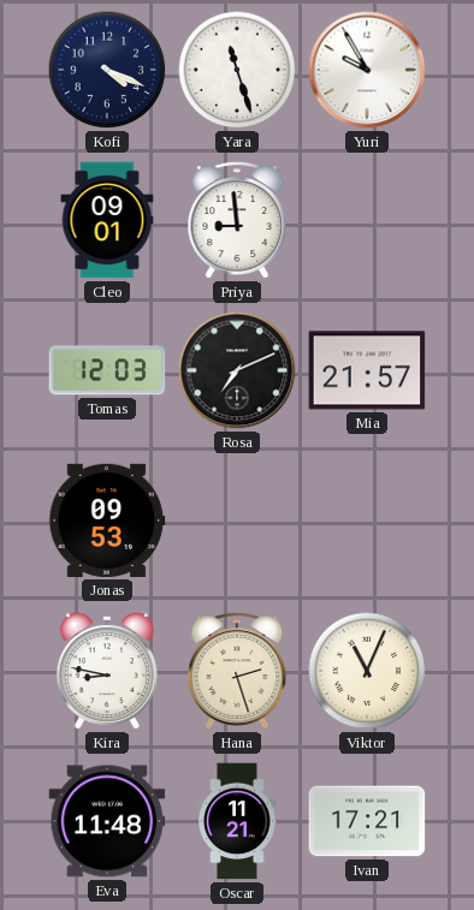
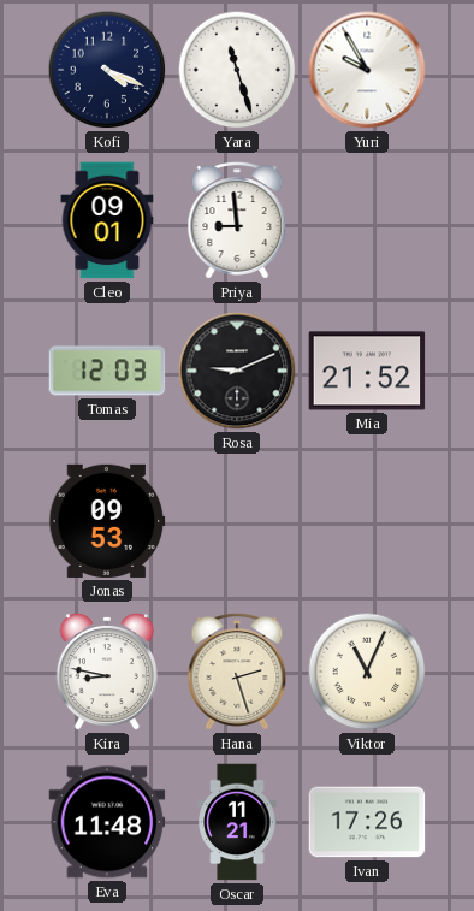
Rosa: 7:11 -> 9:11
Mia: 21:57 -> 21:52
Ivan: 17:21 -> 17:26
